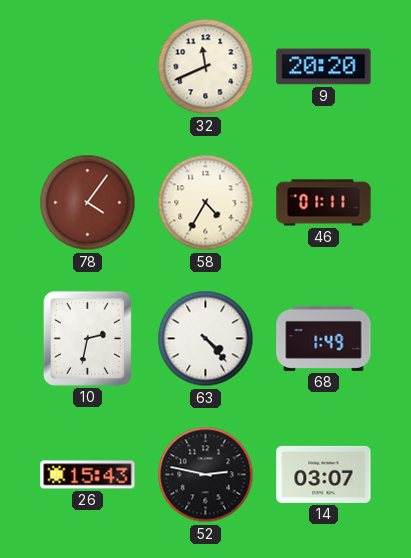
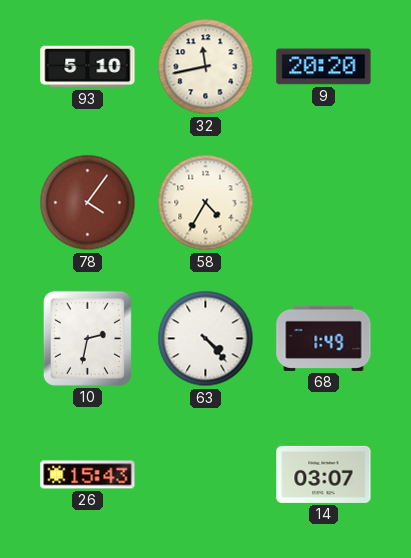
93: none -> 5:10
32: 11:41 -> 11:43
46: 01:11 -> none
52: 2:47 -> none
